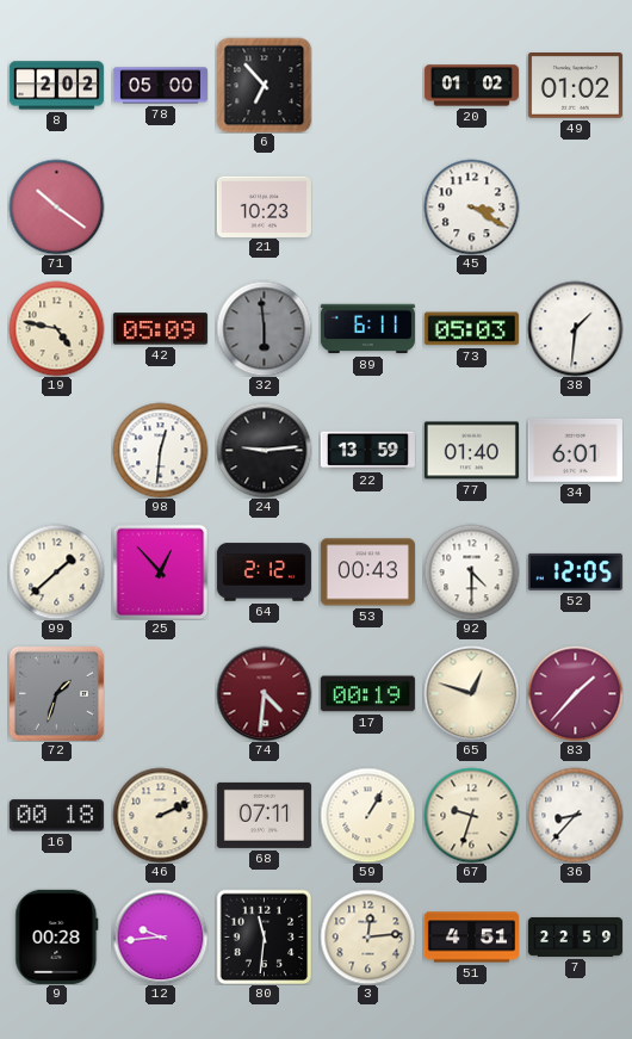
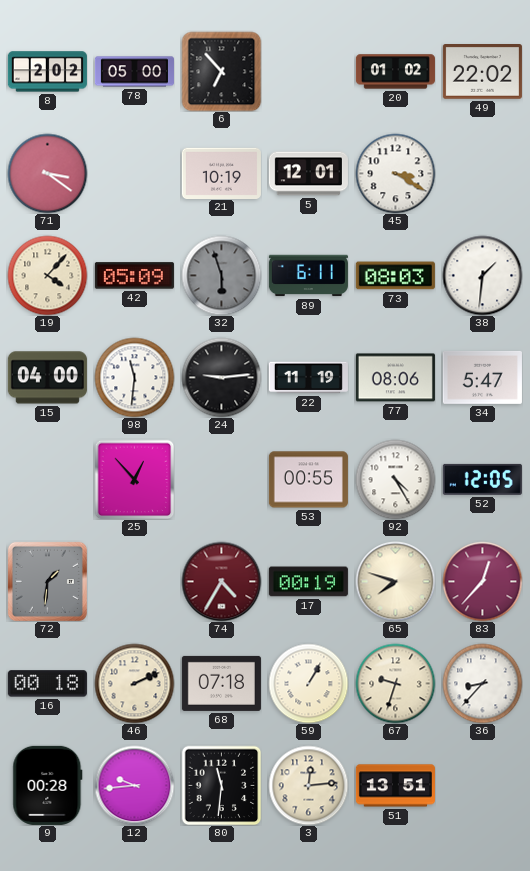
49: 01:02 -> 22:02
71: 10:21 -> 3:21
21: 10:23 -> 10:19
5: none -> 12:01
19: 4:47 -> 4:07
32: 5:59 -> 5:57
73: 05:03 -> 08:03
15: none -> 04:00
98: 12:31 -> 11:31
22: 13:59 -> 11:19
77: 01:40 -> 08:06
34: 6:01 -> 5:47
99: 1:38 -> none
64: 2:12 -> none
53: 00:43 -> 00:55
92: 4:30 -> 4:25
72: 1:33 -> 1:31
74: 4:31 -> 4:35
65: 12:48 -> 7:48
83: 1:37 -> 12:37
68: 07:11 -> 07:18
51: 4:51 -> 13:51
7: 22:59 -> none
